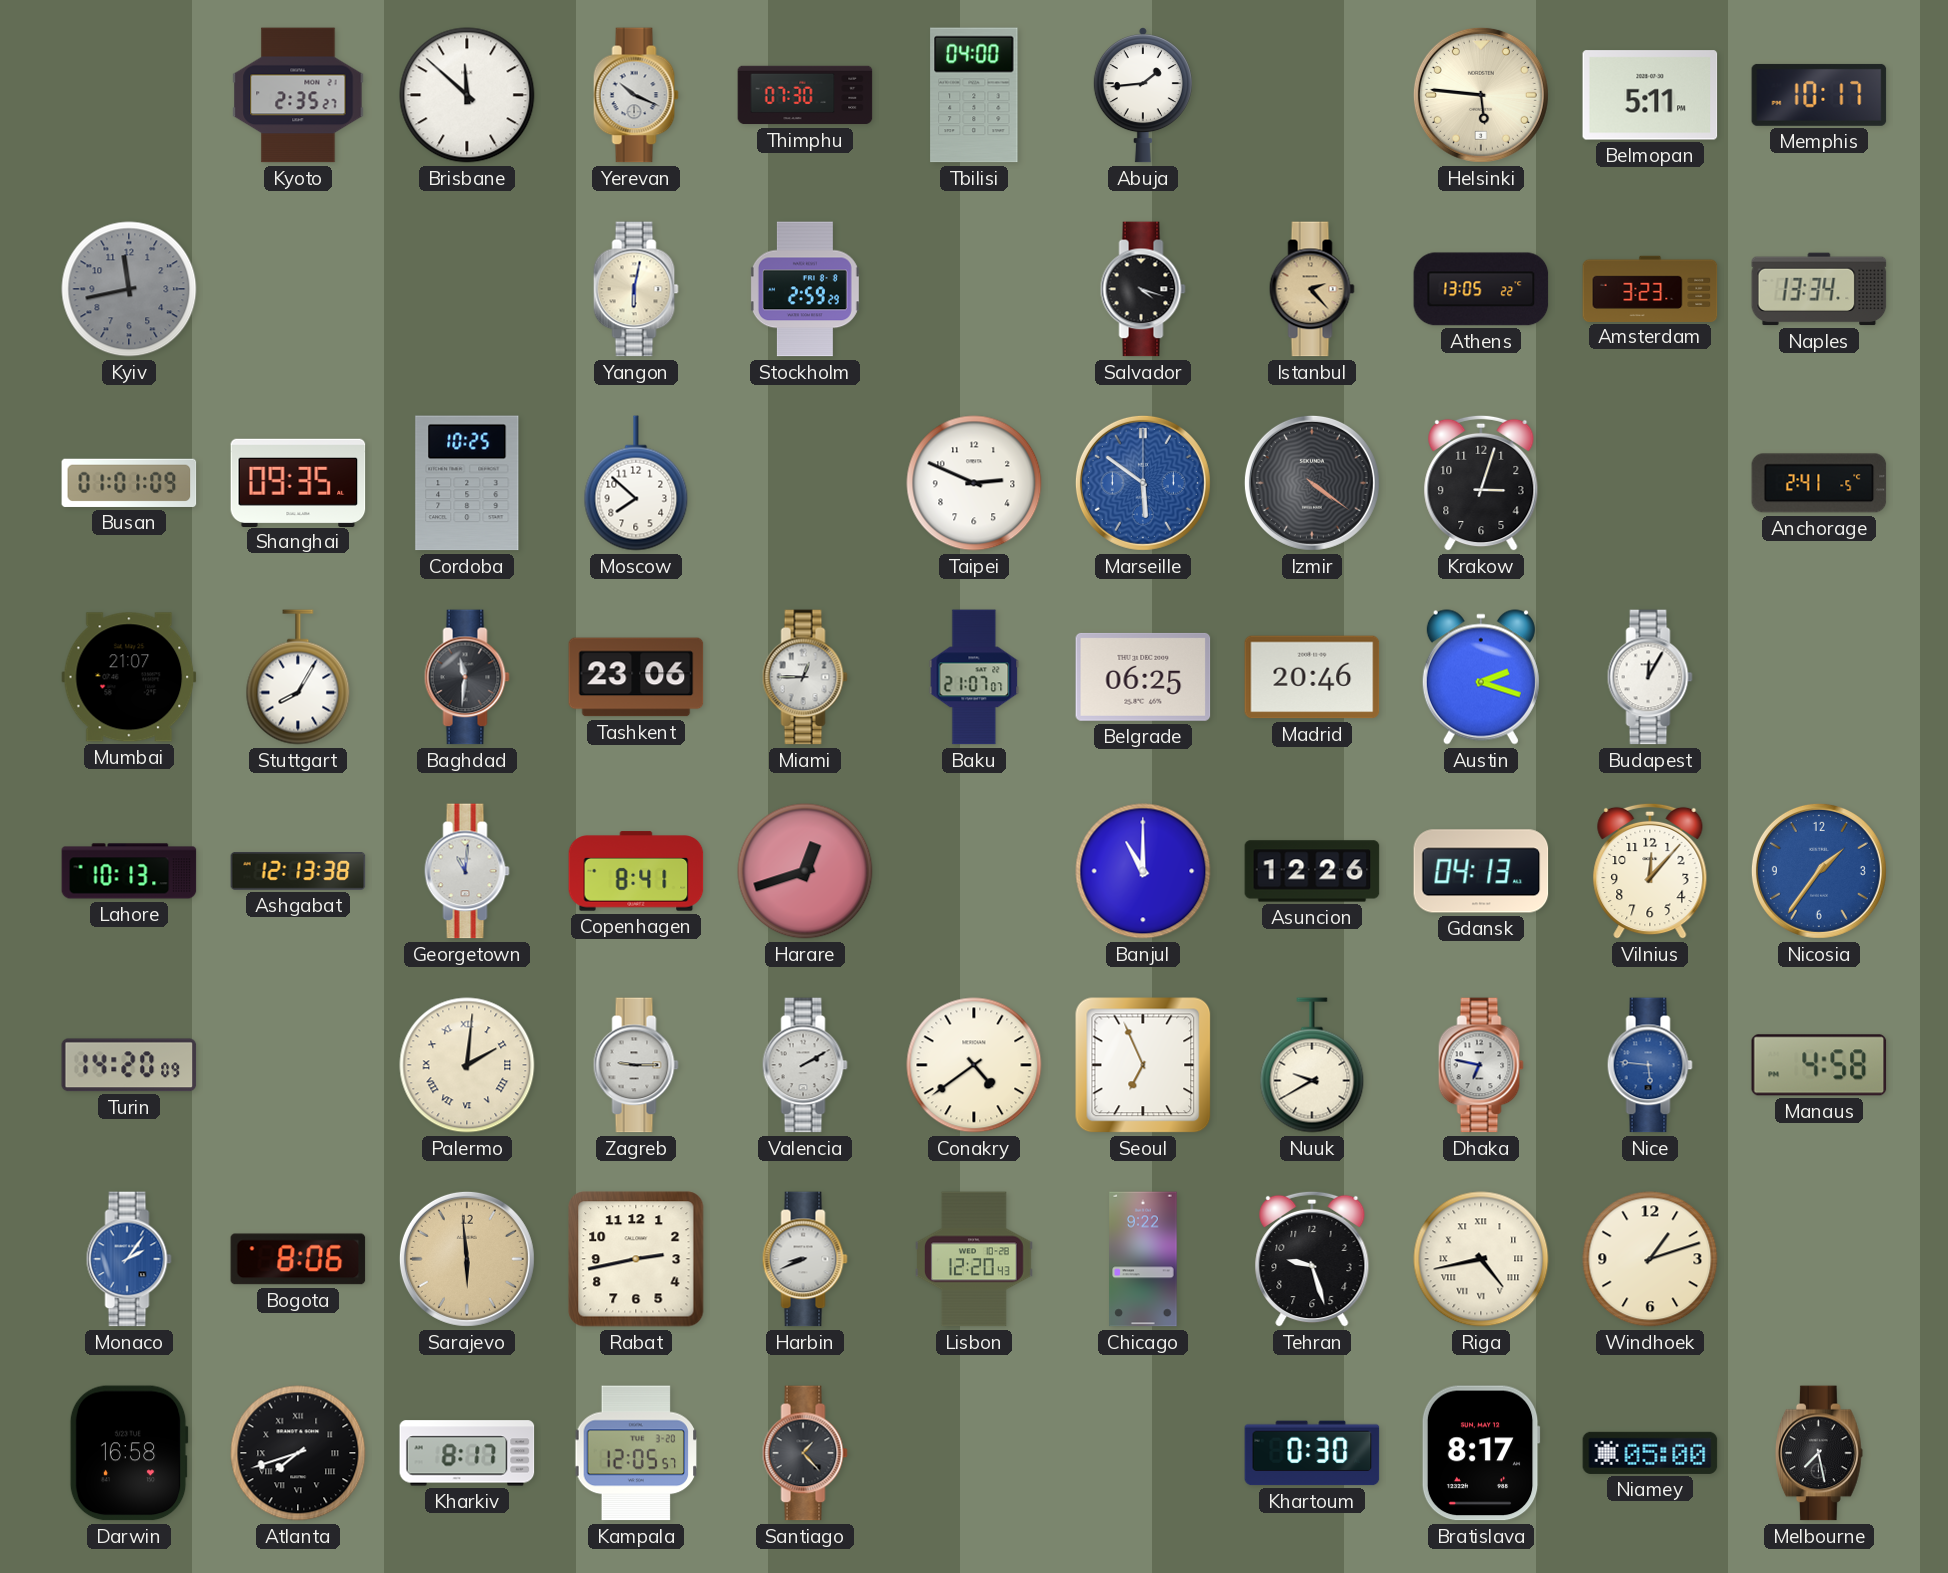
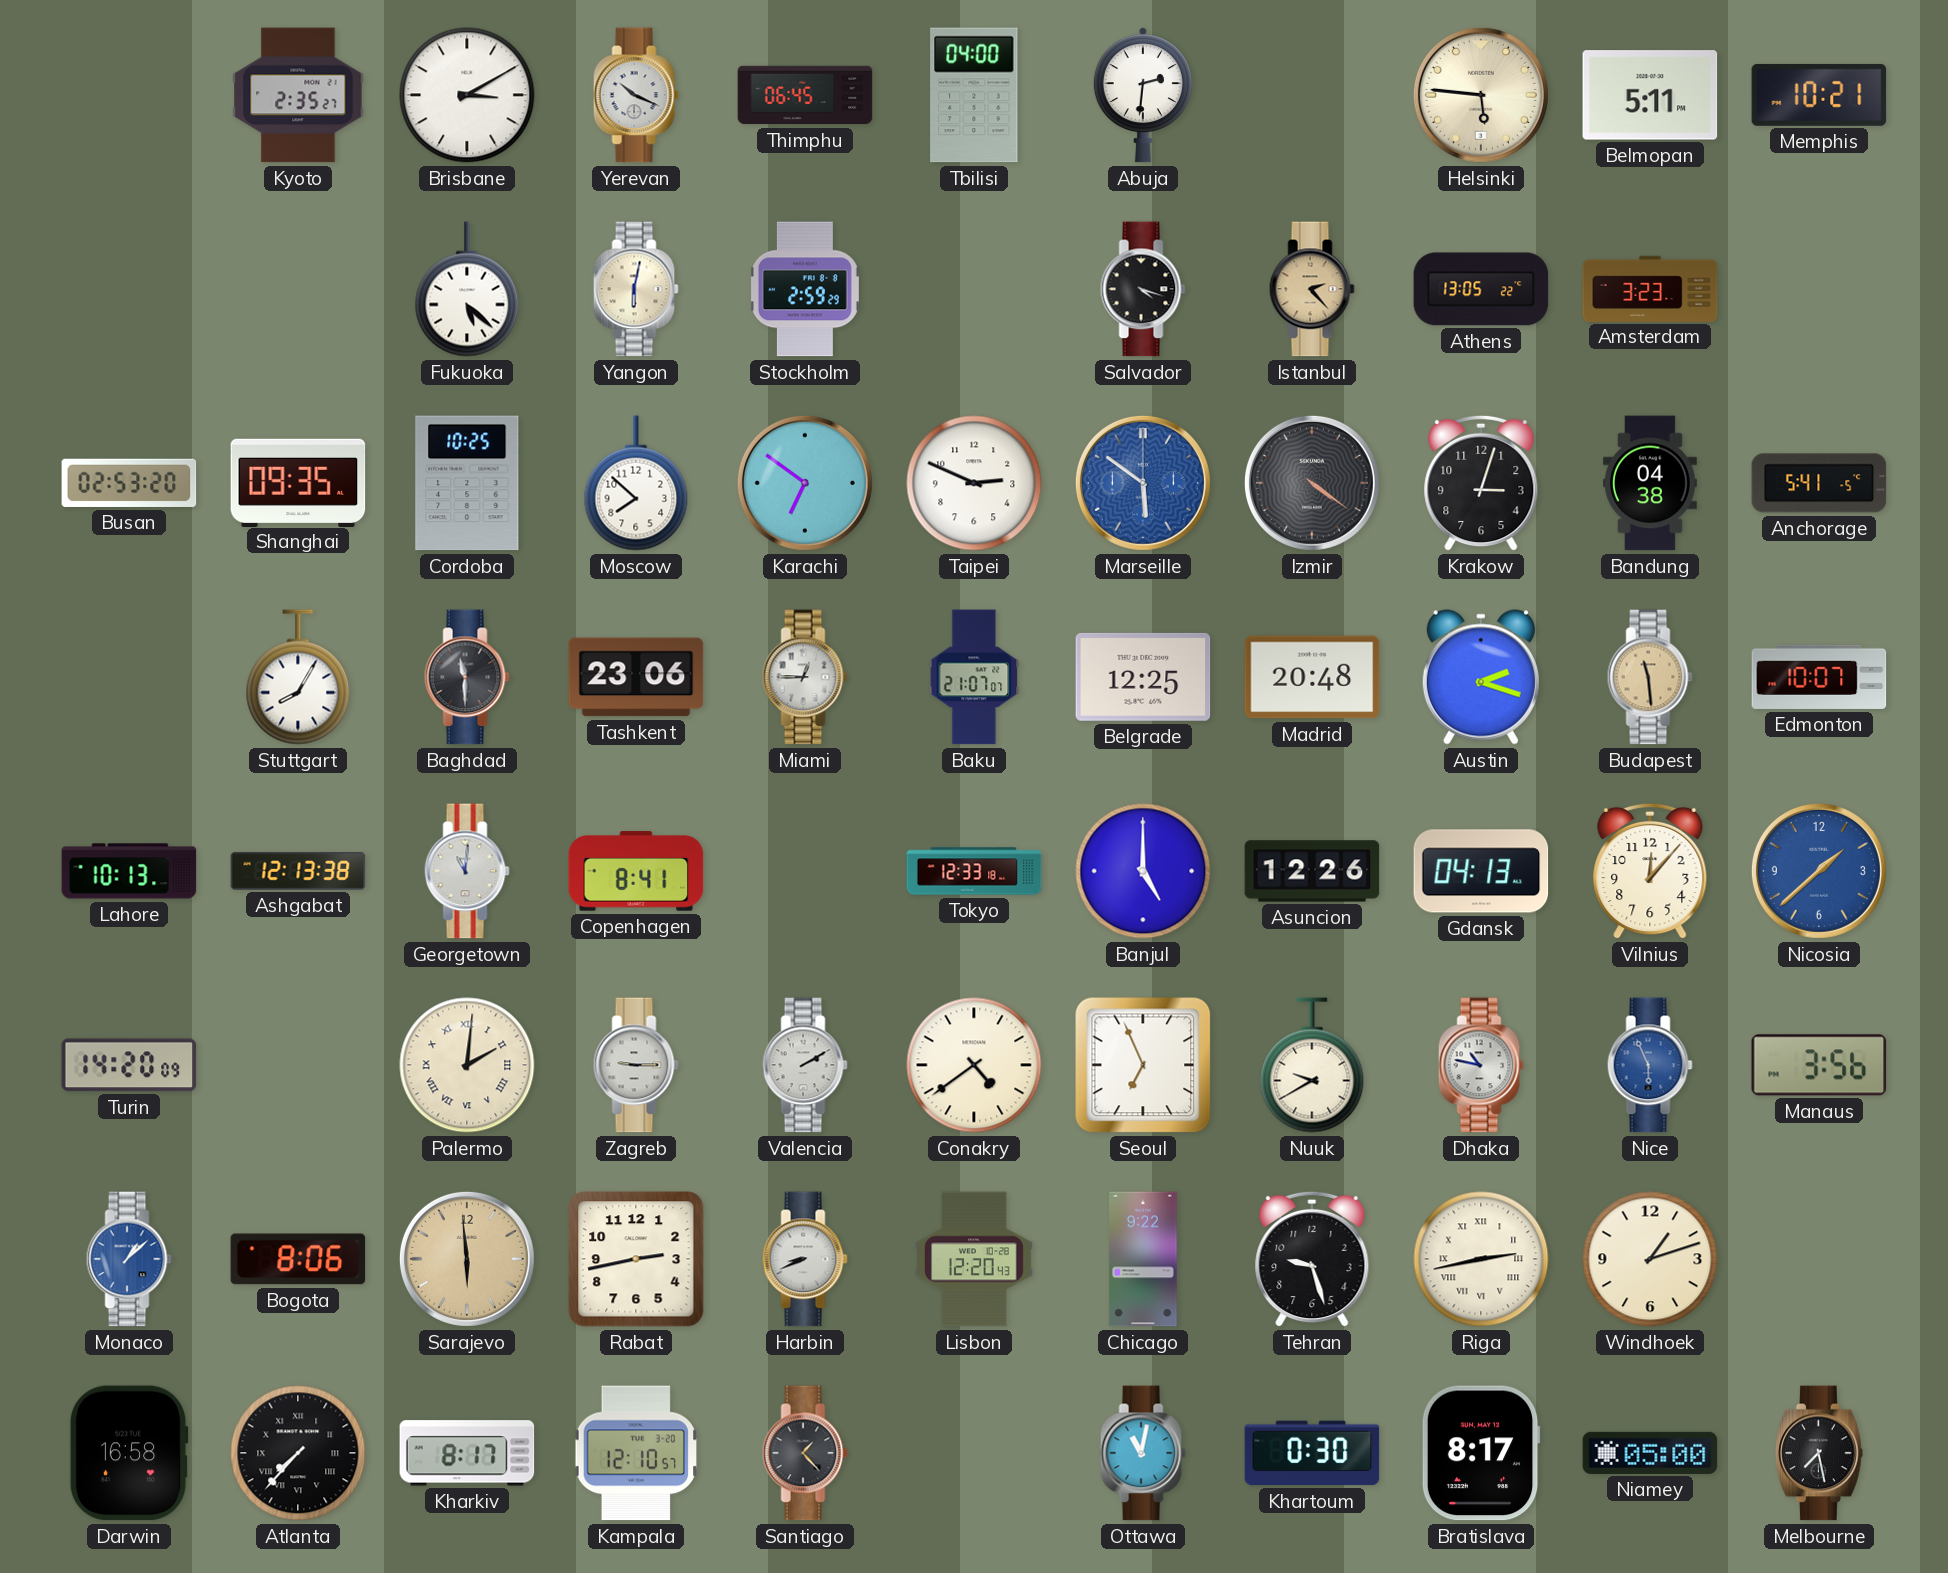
Brisbane: 11:52 -> 3:10
Thimphu: 07:30 -> 06:45
Abuja: 1:44 -> 2:31
Memphis: 10:17 -> 10:21
Kyiv: 11:43 -> none
Fukuoka: none -> 5:22
Naples: 13:34 -> none
Busan: 01:01 -> 02:53
Karachi: none -> 6:51
Bandung: none -> 04:38
Anchorage: 2:41 -> 5:41
Mumbai: 21:07 -> none
Baghdad: 11:31 -> 11:30
Belgrade: 06:25 -> 12:25
Madrid: 20:46 -> 20:48
Budapest: 12:05 -> 11:29
Budapest dial: white -> champagne
Edmonton: none -> 10:07
Harare: 12:42 -> none
Tokyo: none -> 12:33
Banjul: 11:00 -> 5:00
Nicosia: 1:36 -> 1:38
Dhaka: 6:47 -> 10:47
Nice: 5:46 -> 5:56
Manaus: 4:58 -> 3:56
Monaco: 2:06 -> 1:08
Riga: 4:43 -> 2:43
Atlanta: 7:42 -> 7:37
Kampala: 12:05 -> 12:10
Ottawa: none -> 11:02
